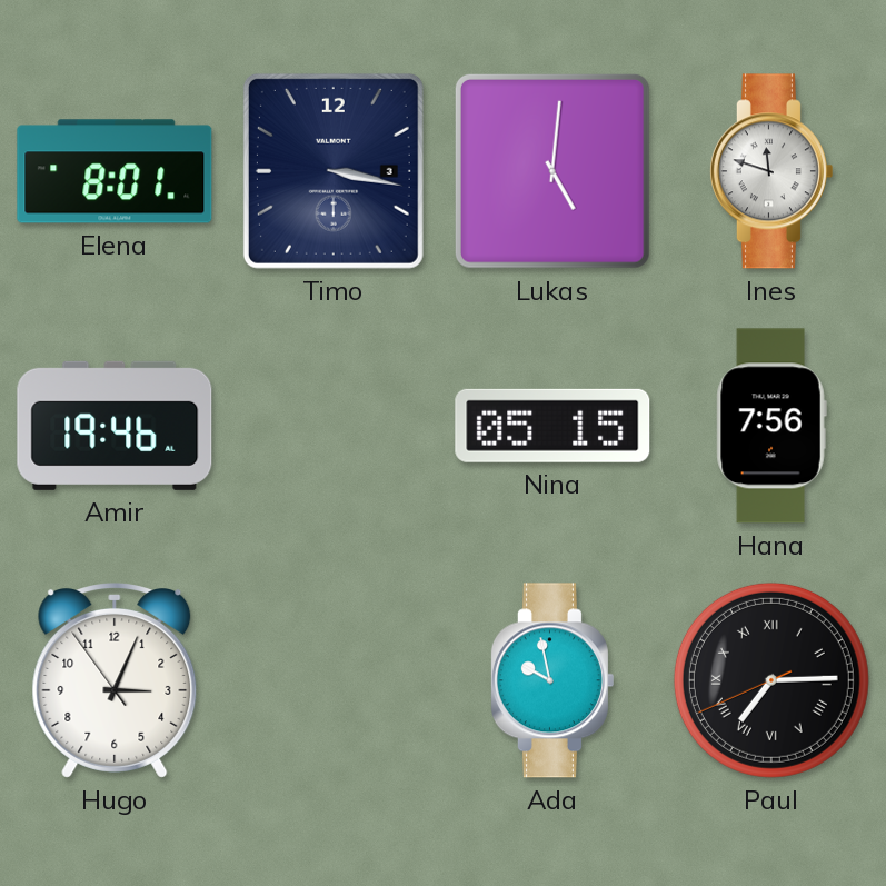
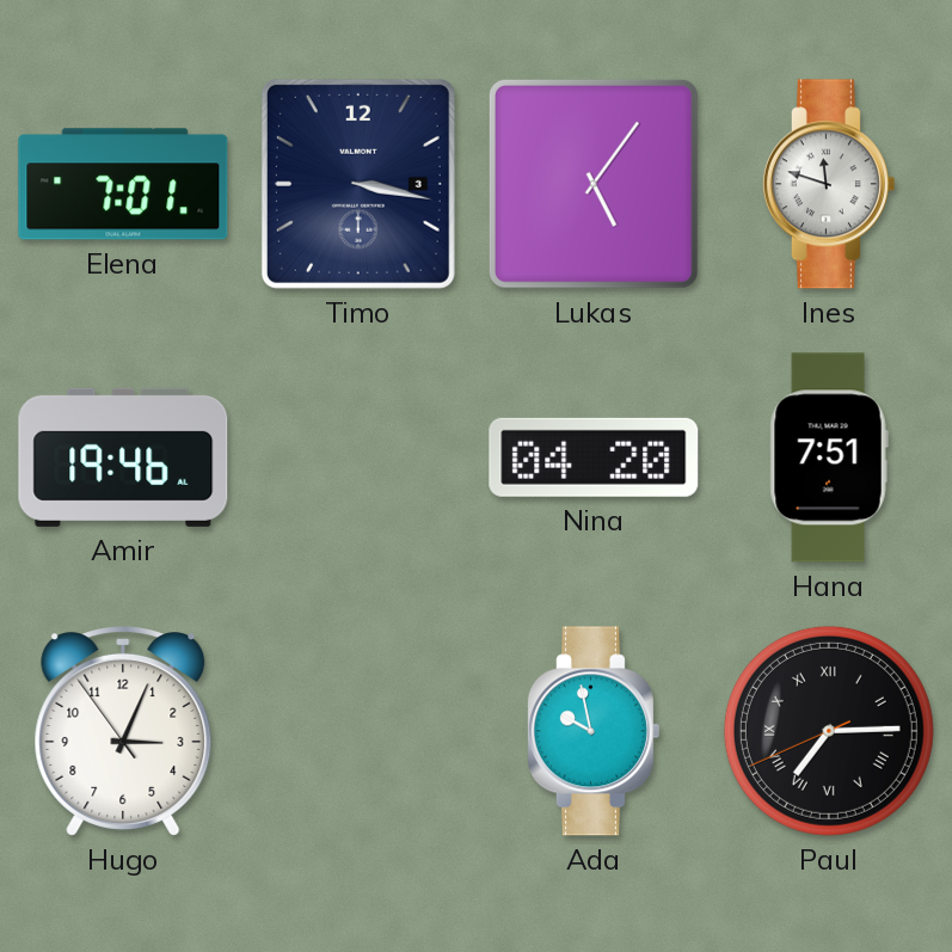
Elena: 8:01 -> 7:01
Lukas: 5:01 -> 5:06
Nina: 05:15 -> 04:20
Hana: 7:56 -> 7:51
